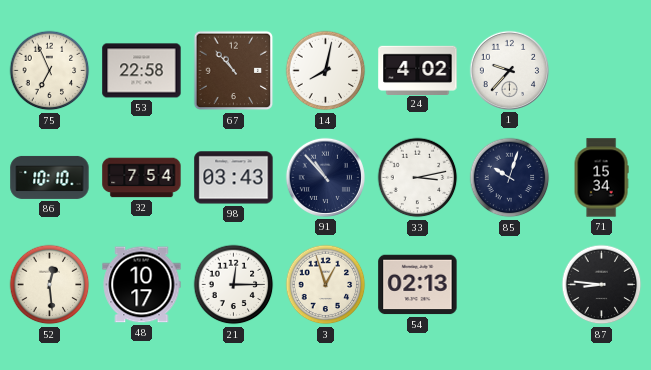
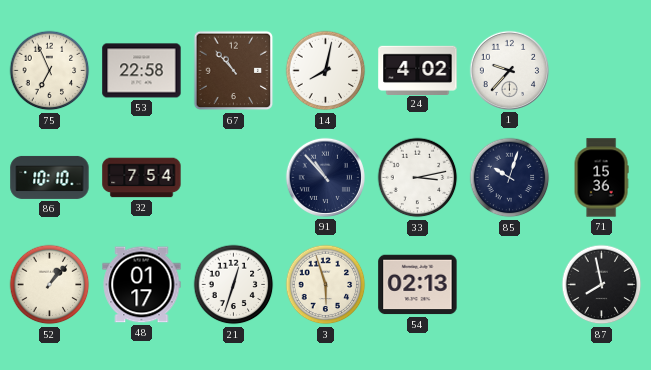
98: 03:43 -> none
71: 15:34 -> 15:36
52: 12:29 -> 1:07
48: 10:17 -> 01:17
21: 12:15 -> 12:33
3: 12:57 -> 5:57
87: 8:46 -> 7:58
